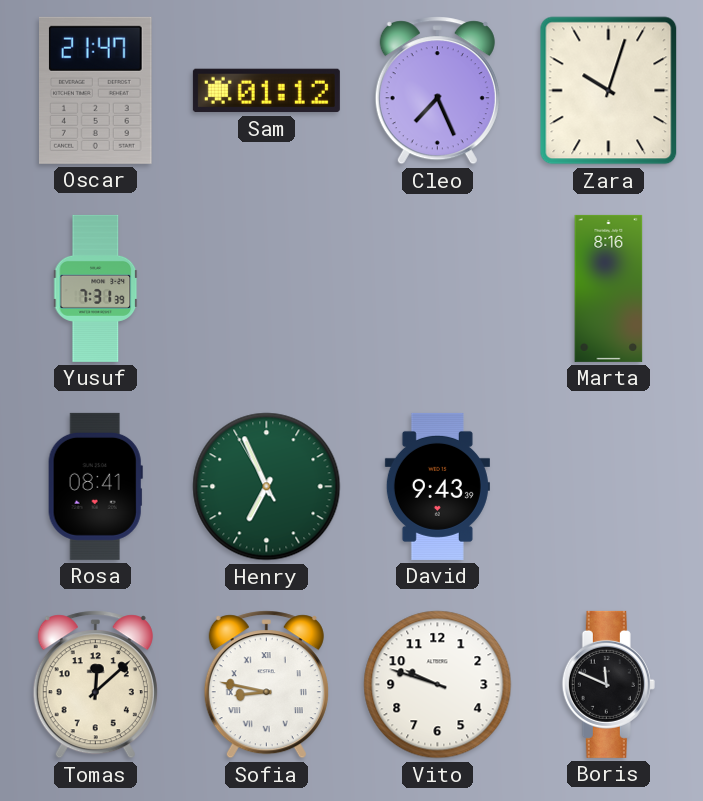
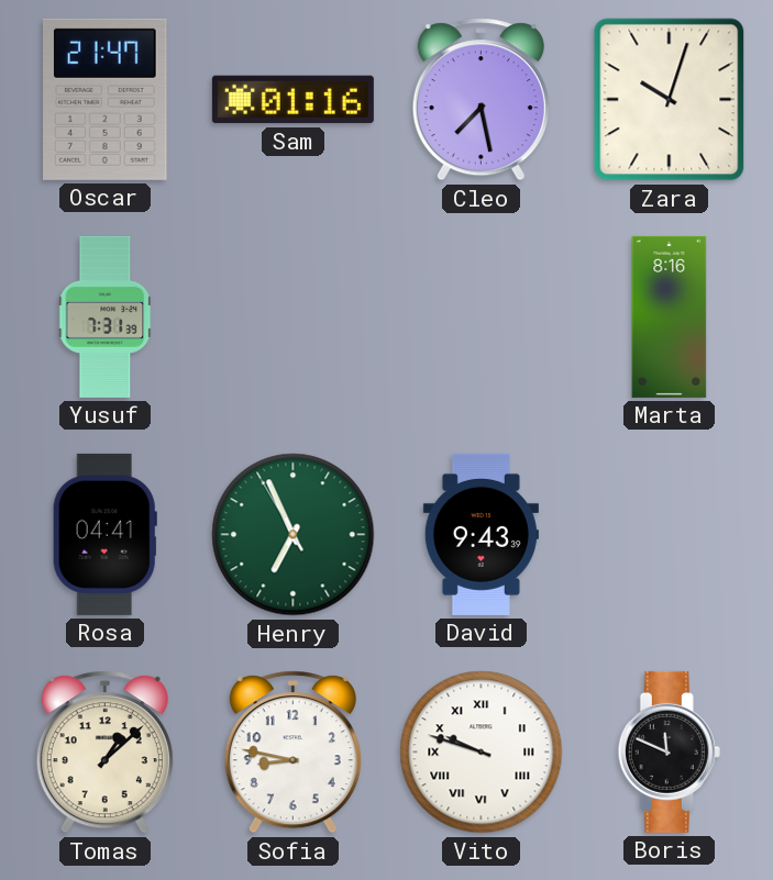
Sam: 01:12 -> 01:16
Cleo: 7:26 -> 7:28
Rosa: 08:41 -> 04:41
Tomas: 12:08 -> 1:08
Sofia numerals: Roman -> Arabic
Vito numerals: Arabic -> Roman
